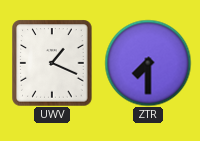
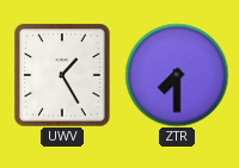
UWV: 1:19 -> 1:25
